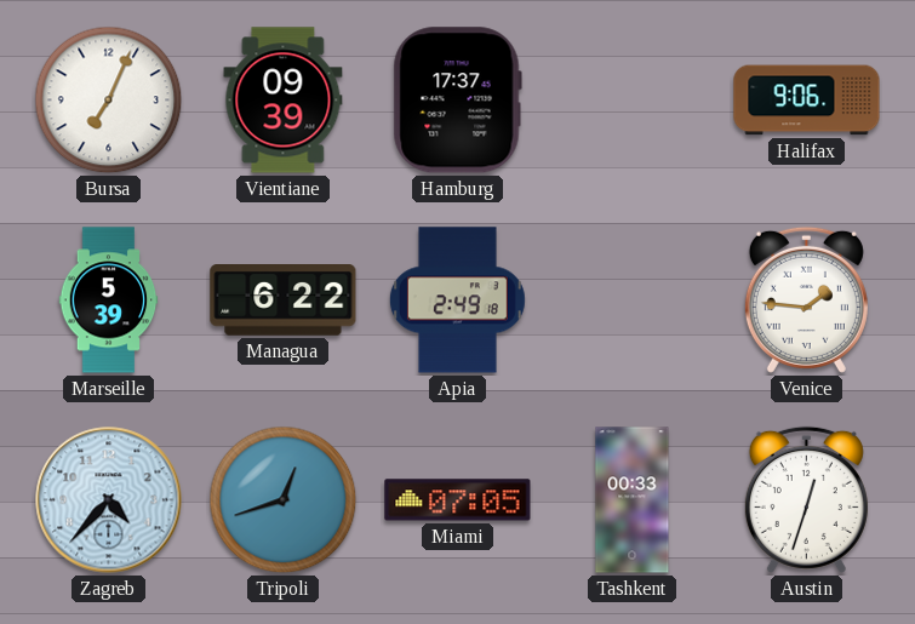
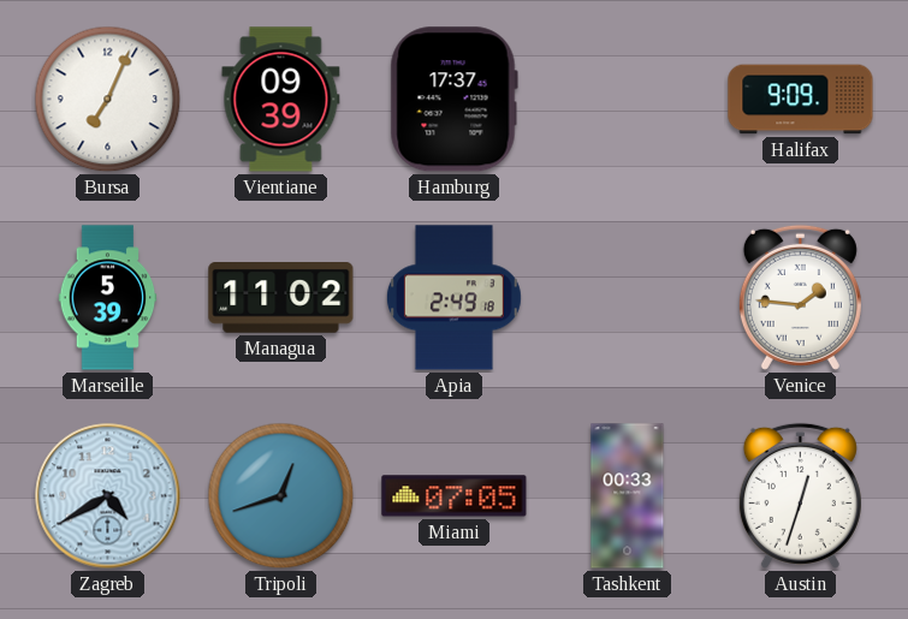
Halifax: 9:06 -> 9:09
Managua: 6:22 -> 11:02
Zagreb: 4:37 -> 4:40
